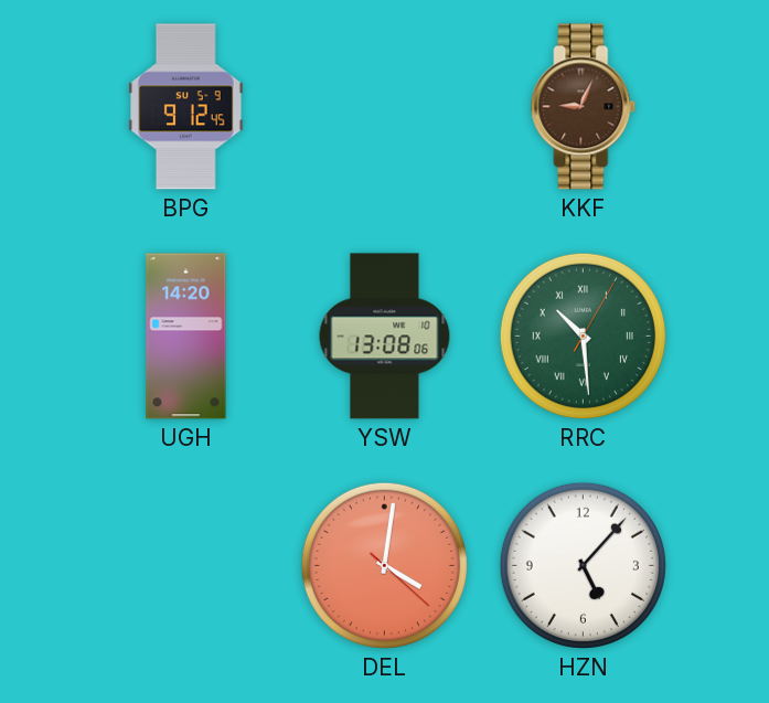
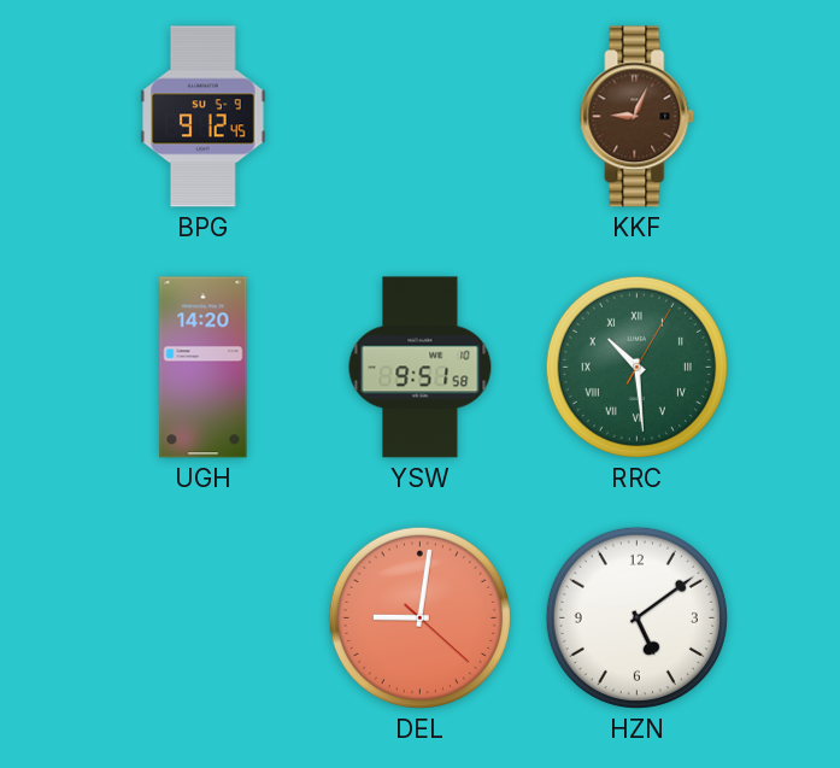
YSW: 13:08 -> 9:51
DEL: 4:01 -> 9:01
HZN: 5:07 -> 5:09
